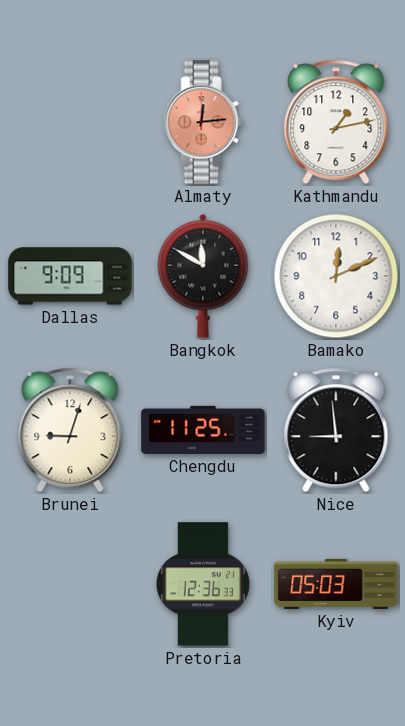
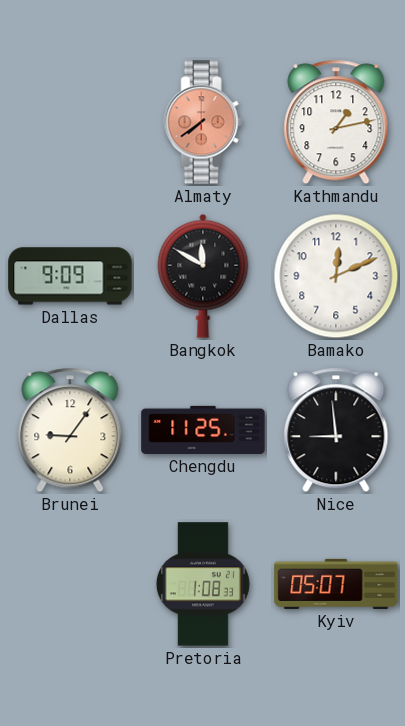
Almaty: 12:14 -> 7:39
Brunei: 9:03 -> 9:06
Pretoria: 12:36 -> 1:08
Kyiv: 05:03 -> 05:07
